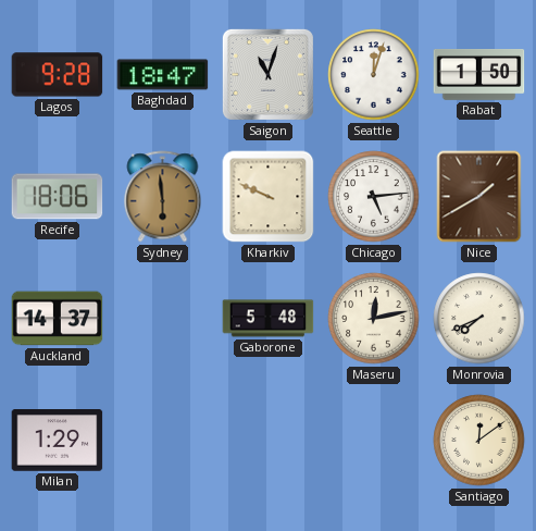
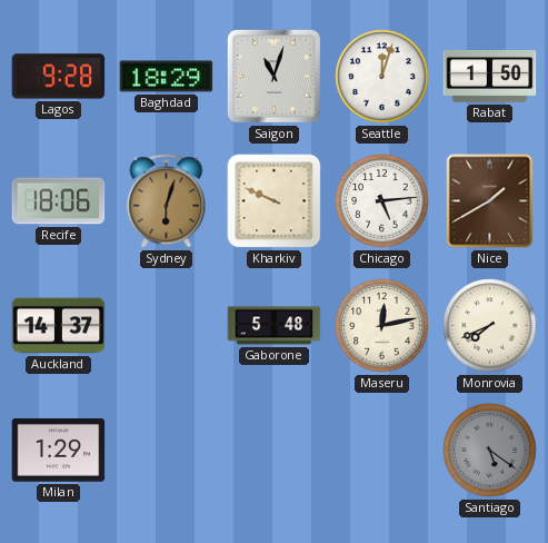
Baghdad: 18:47 -> 18:29
Sydney: 5:59 -> 6:03
Santiago: 12:09 -> 5:21
Santiago dial: cream -> grey
